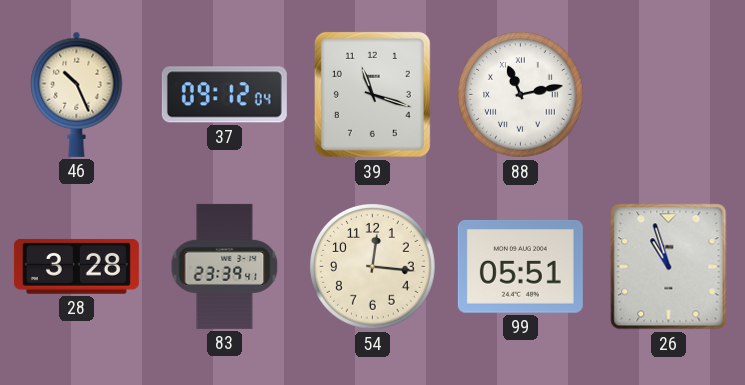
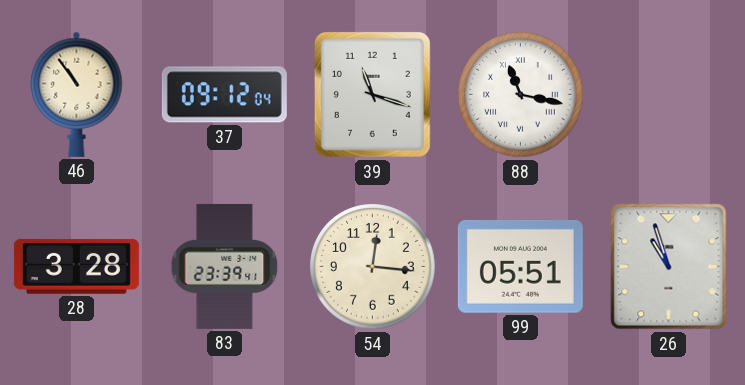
46: 10:26 -> 10:54
88: 11:13 -> 11:17
